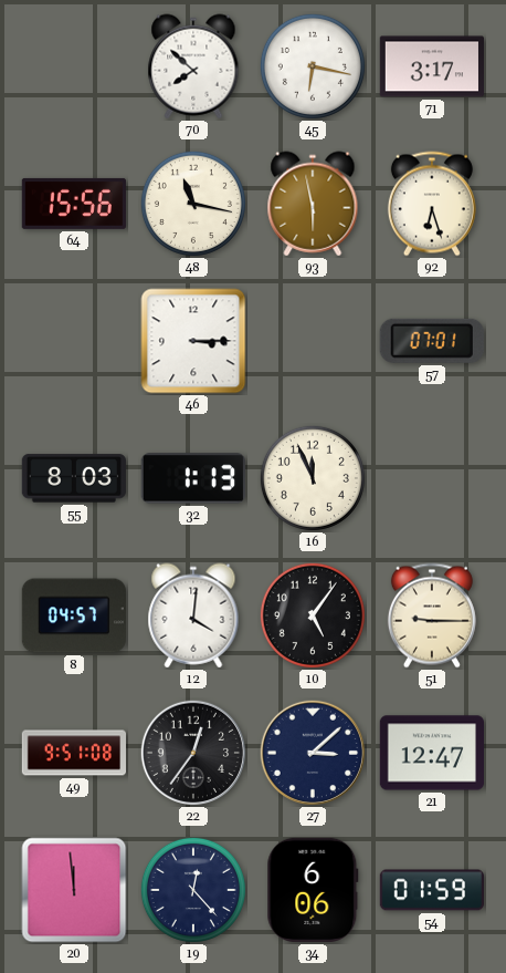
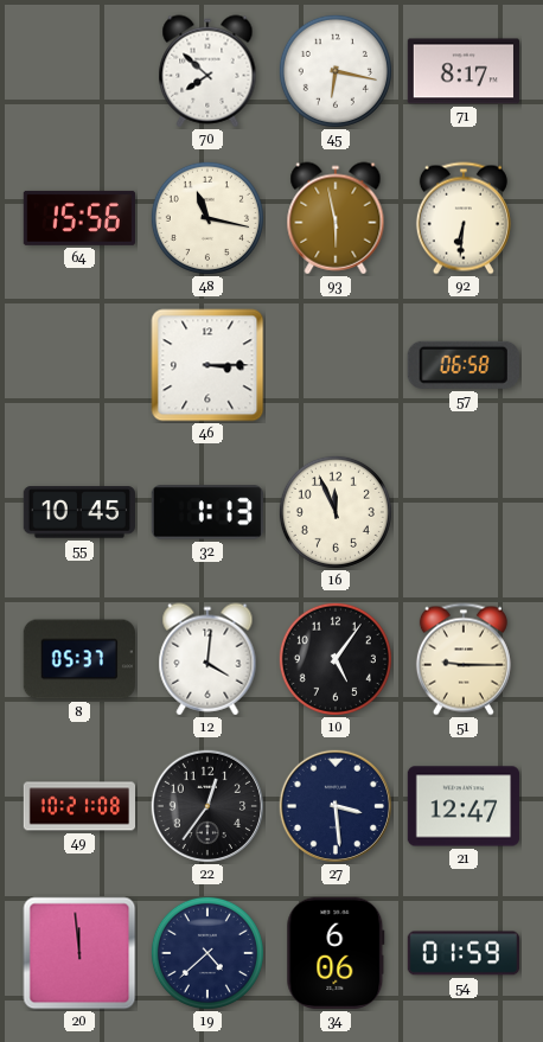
71: 3:17 -> 8:17
92: 6:27 -> 6:31
57: 07:01 -> 06:58
55: 8:03 -> 10:45
8: 04:57 -> 05:37
49: 9:51 -> 10:21
27: 3:08 -> 3:29
19: 12:23 -> 4:38
